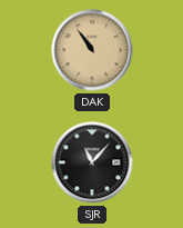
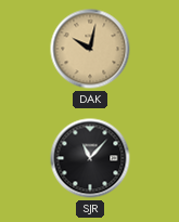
DAK: 10:54 -> 10:02
